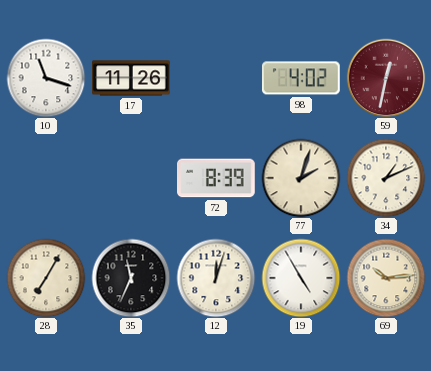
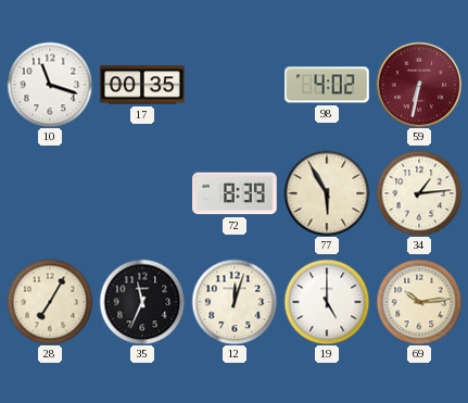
17: 11:26 -> 00:35
59: 12:32 -> 6:32
77: 2:03 -> 5:55
34: 1:11 -> 1:14
19: 4:55 -> 5:00
